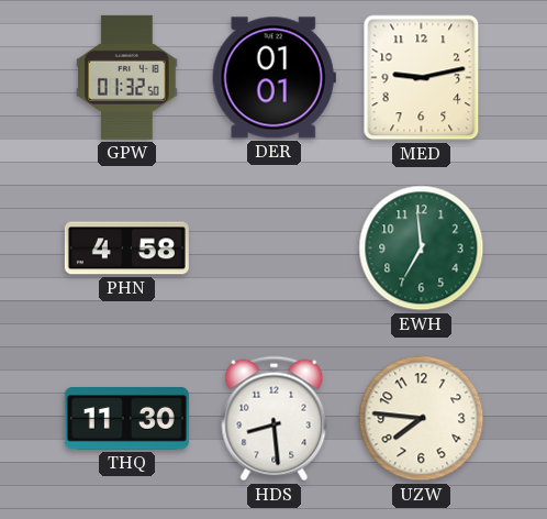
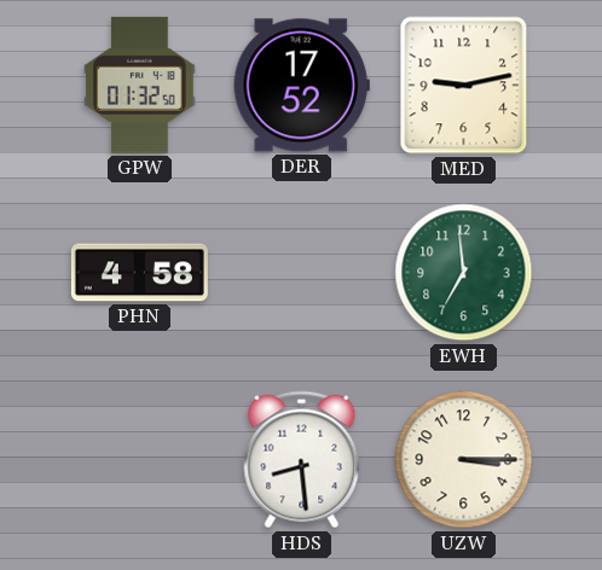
DER: 01:01 -> 17:52
THQ: 11:30 -> none
UZW: 7:46 -> 3:15
